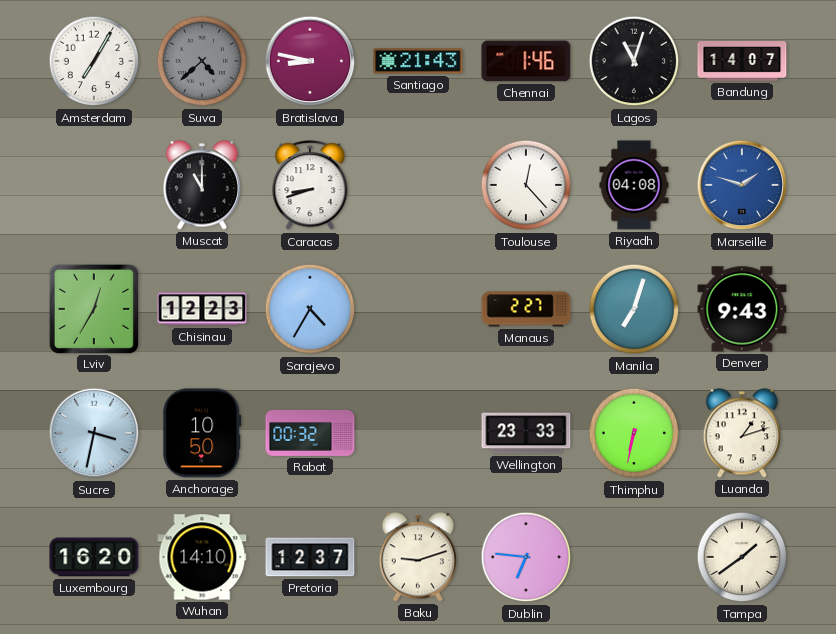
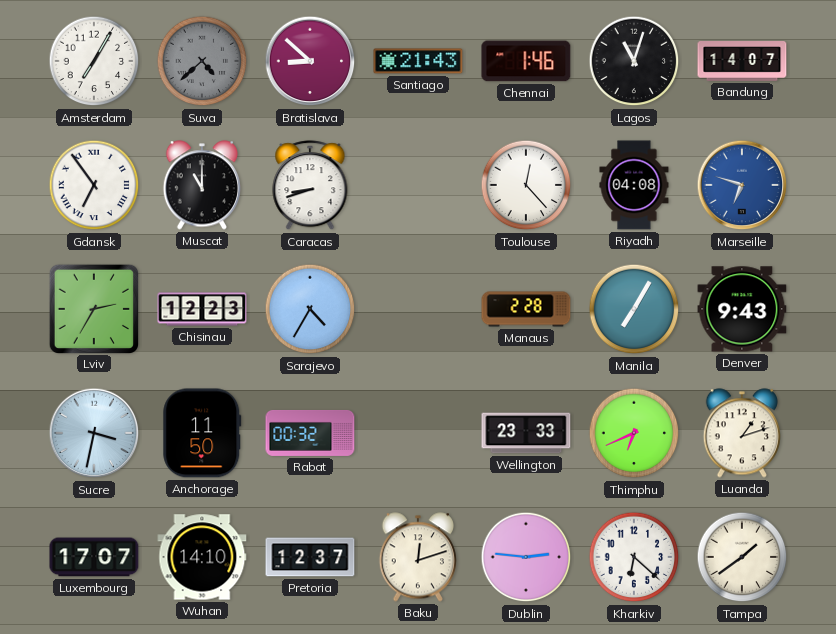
Bratislava: 8:47 -> 8:52
Gdansk: none -> 6:54
Marseille: 1:48 -> 6:48
Lviv: 12:35 -> 2:35
Manaus: 2:27 -> 2:28
Manila: 7:03 -> 7:05
Anchorage: 10:50 -> 11:50
Thimphu: 6:32 -> 6:41
Luxembourg: 16:20 -> 17:07
Baku: 9:12 -> 12:12
Dublin: 6:46 -> 2:46
Kharkiv: none -> 6:22
